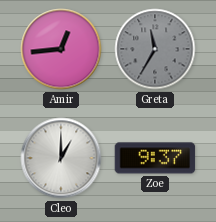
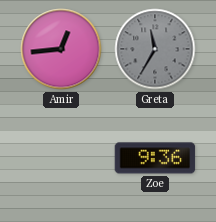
Cleo: 1:00 -> none
Zoe: 9:37 -> 9:36
